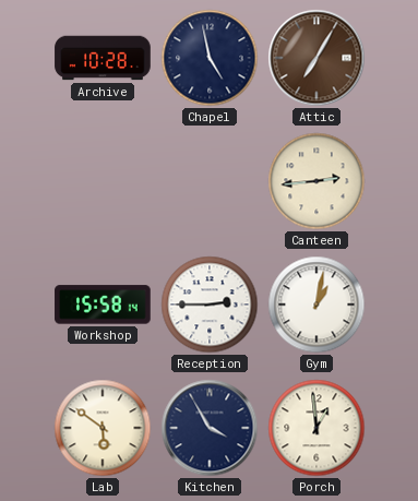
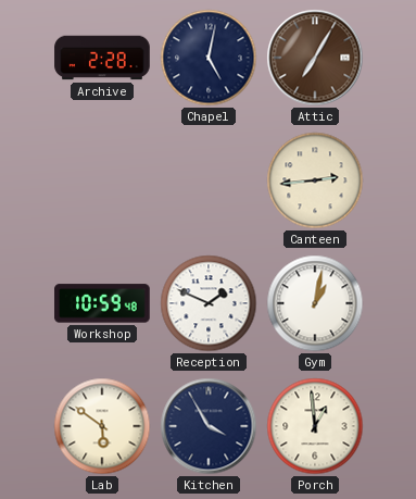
Archive: 10:28 -> 2:28
Chapel: 4:58 -> 5:02
Workshop: 15:58 -> 10:59
Reception: 2:45 -> 1:49
